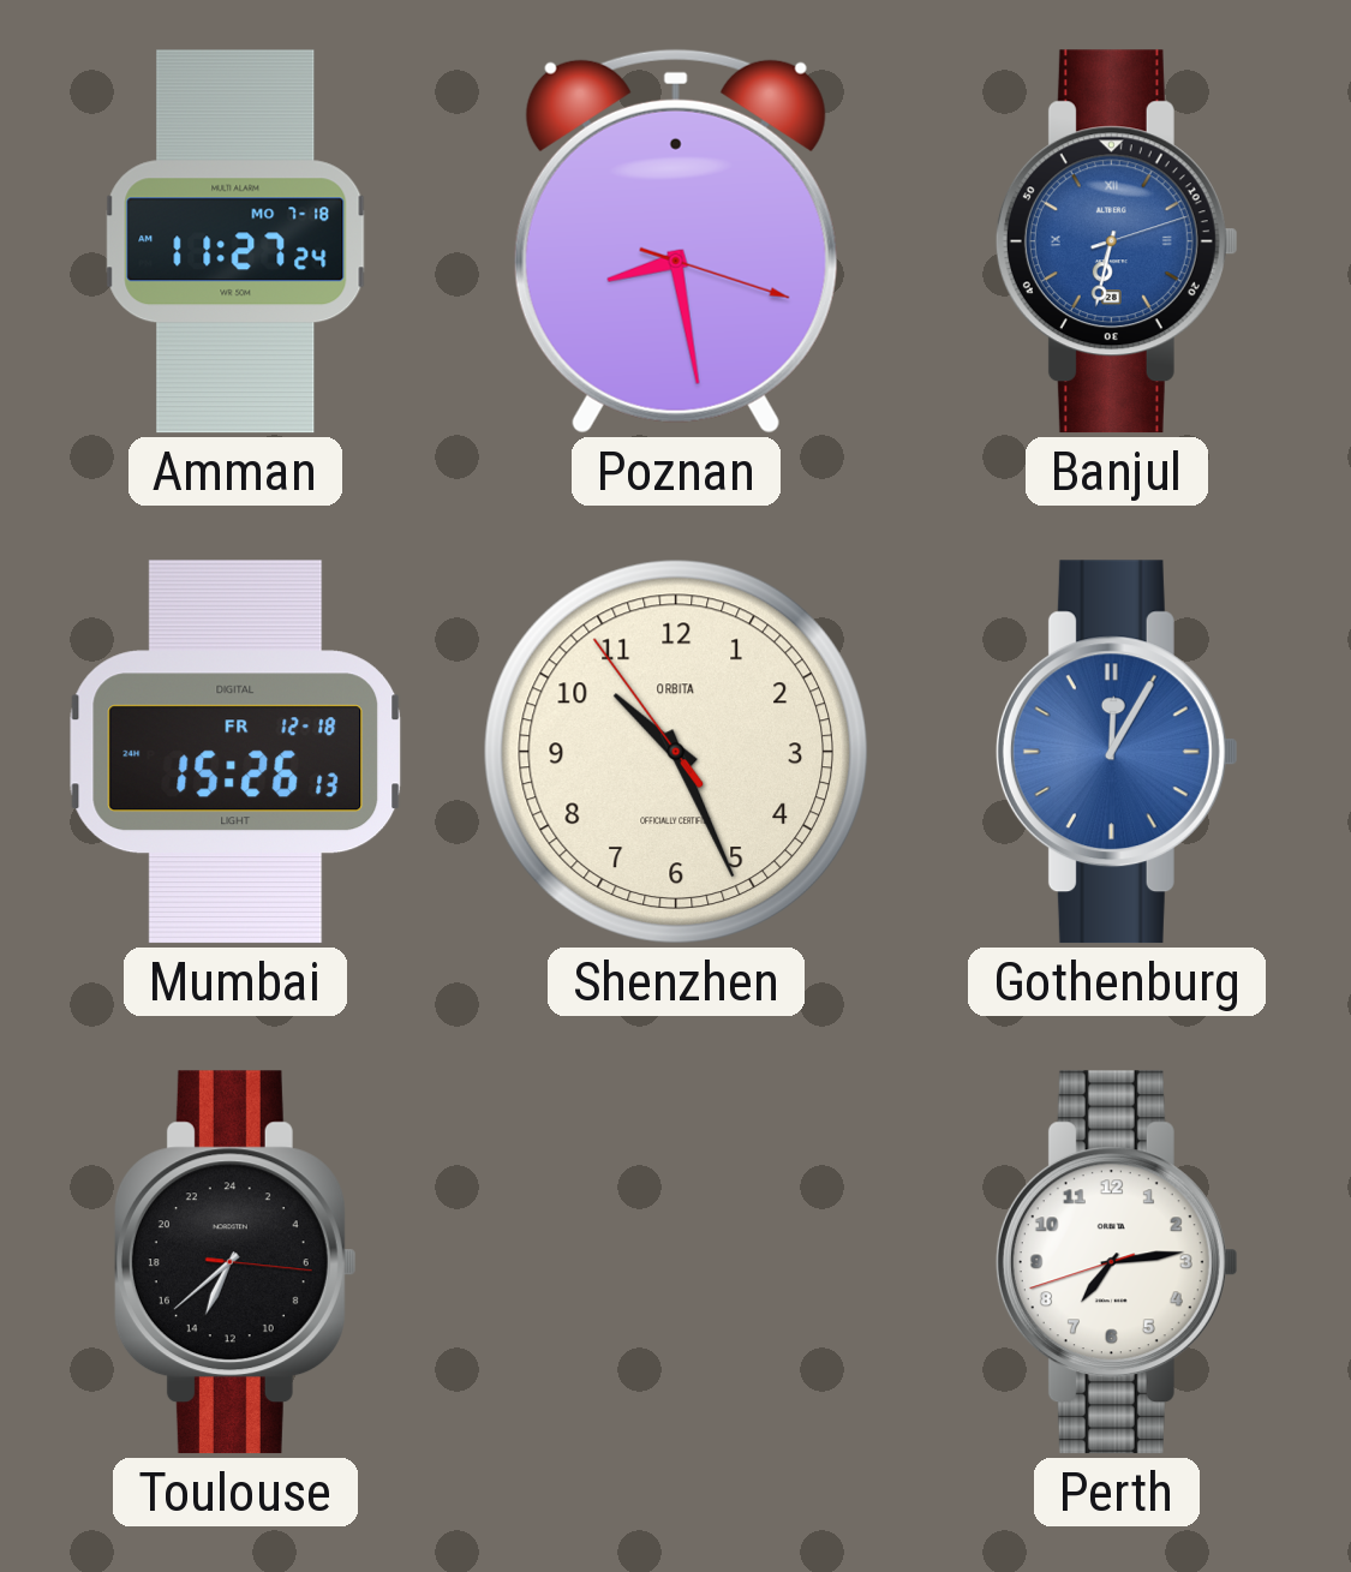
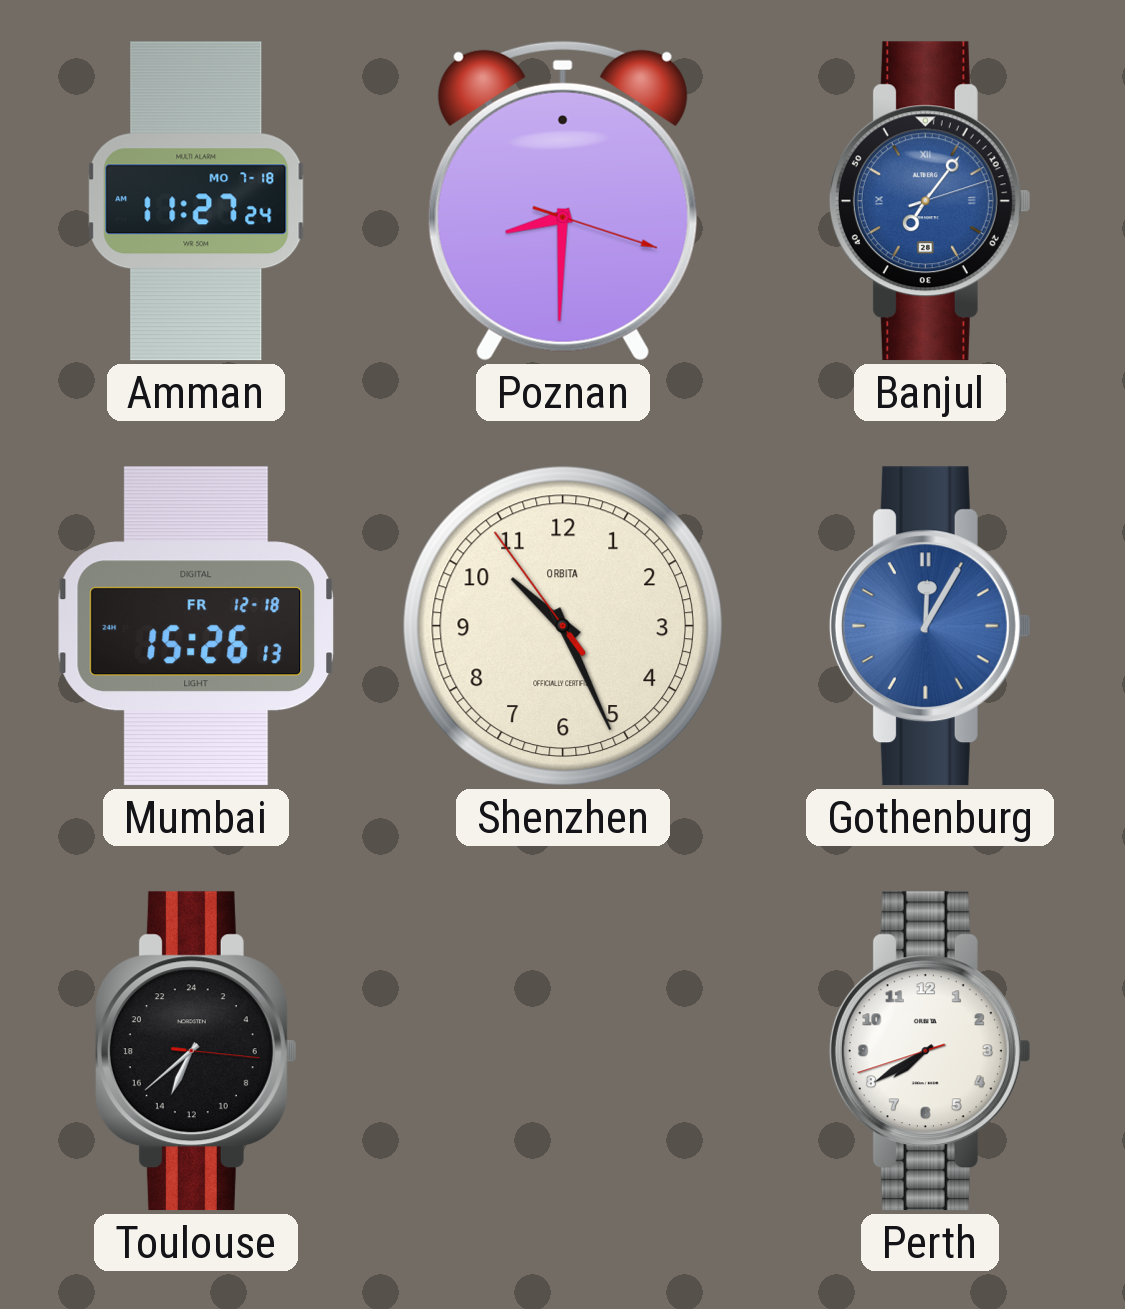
Poznan: 8:28 -> 8:30
Banjul: 6:32 -> 7:06
Perth: 7:13 -> 7:39
